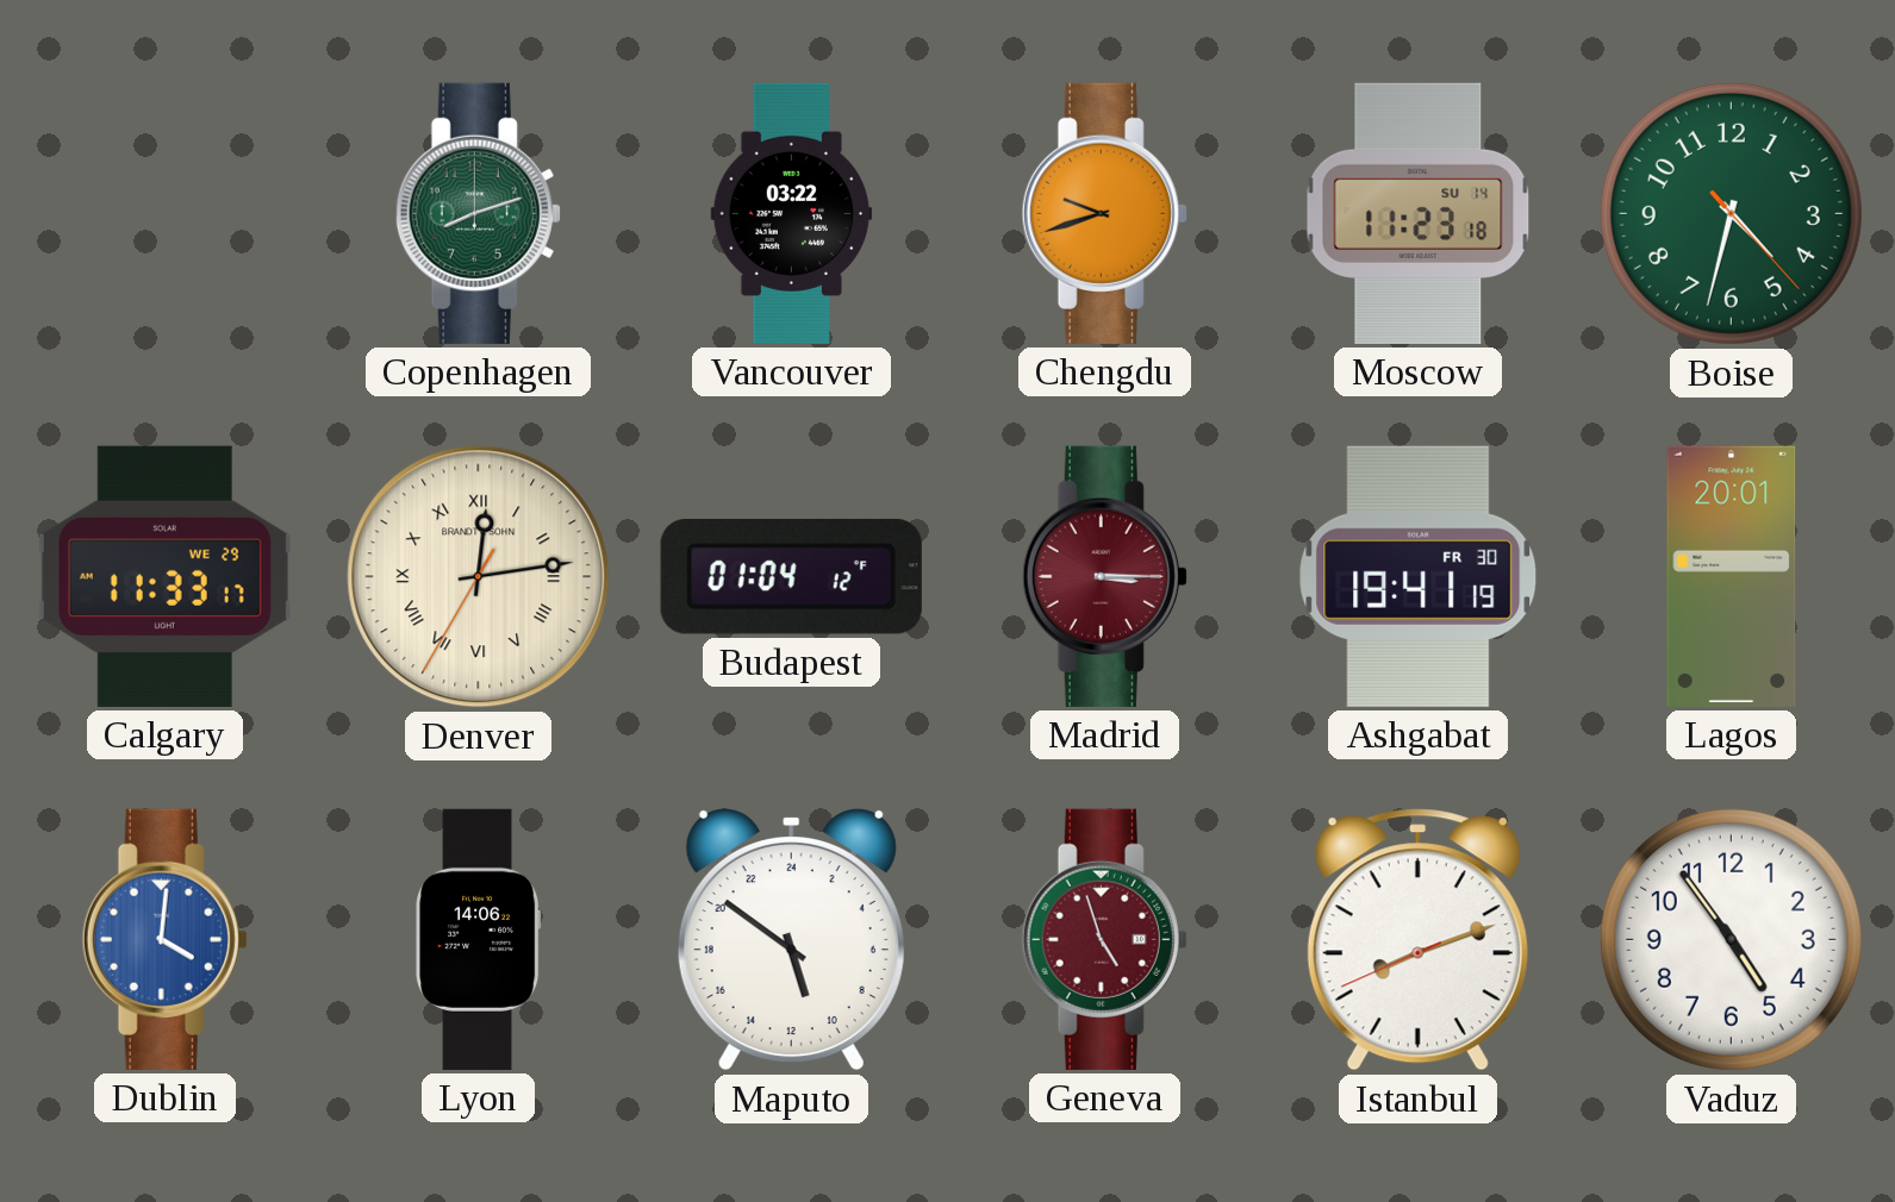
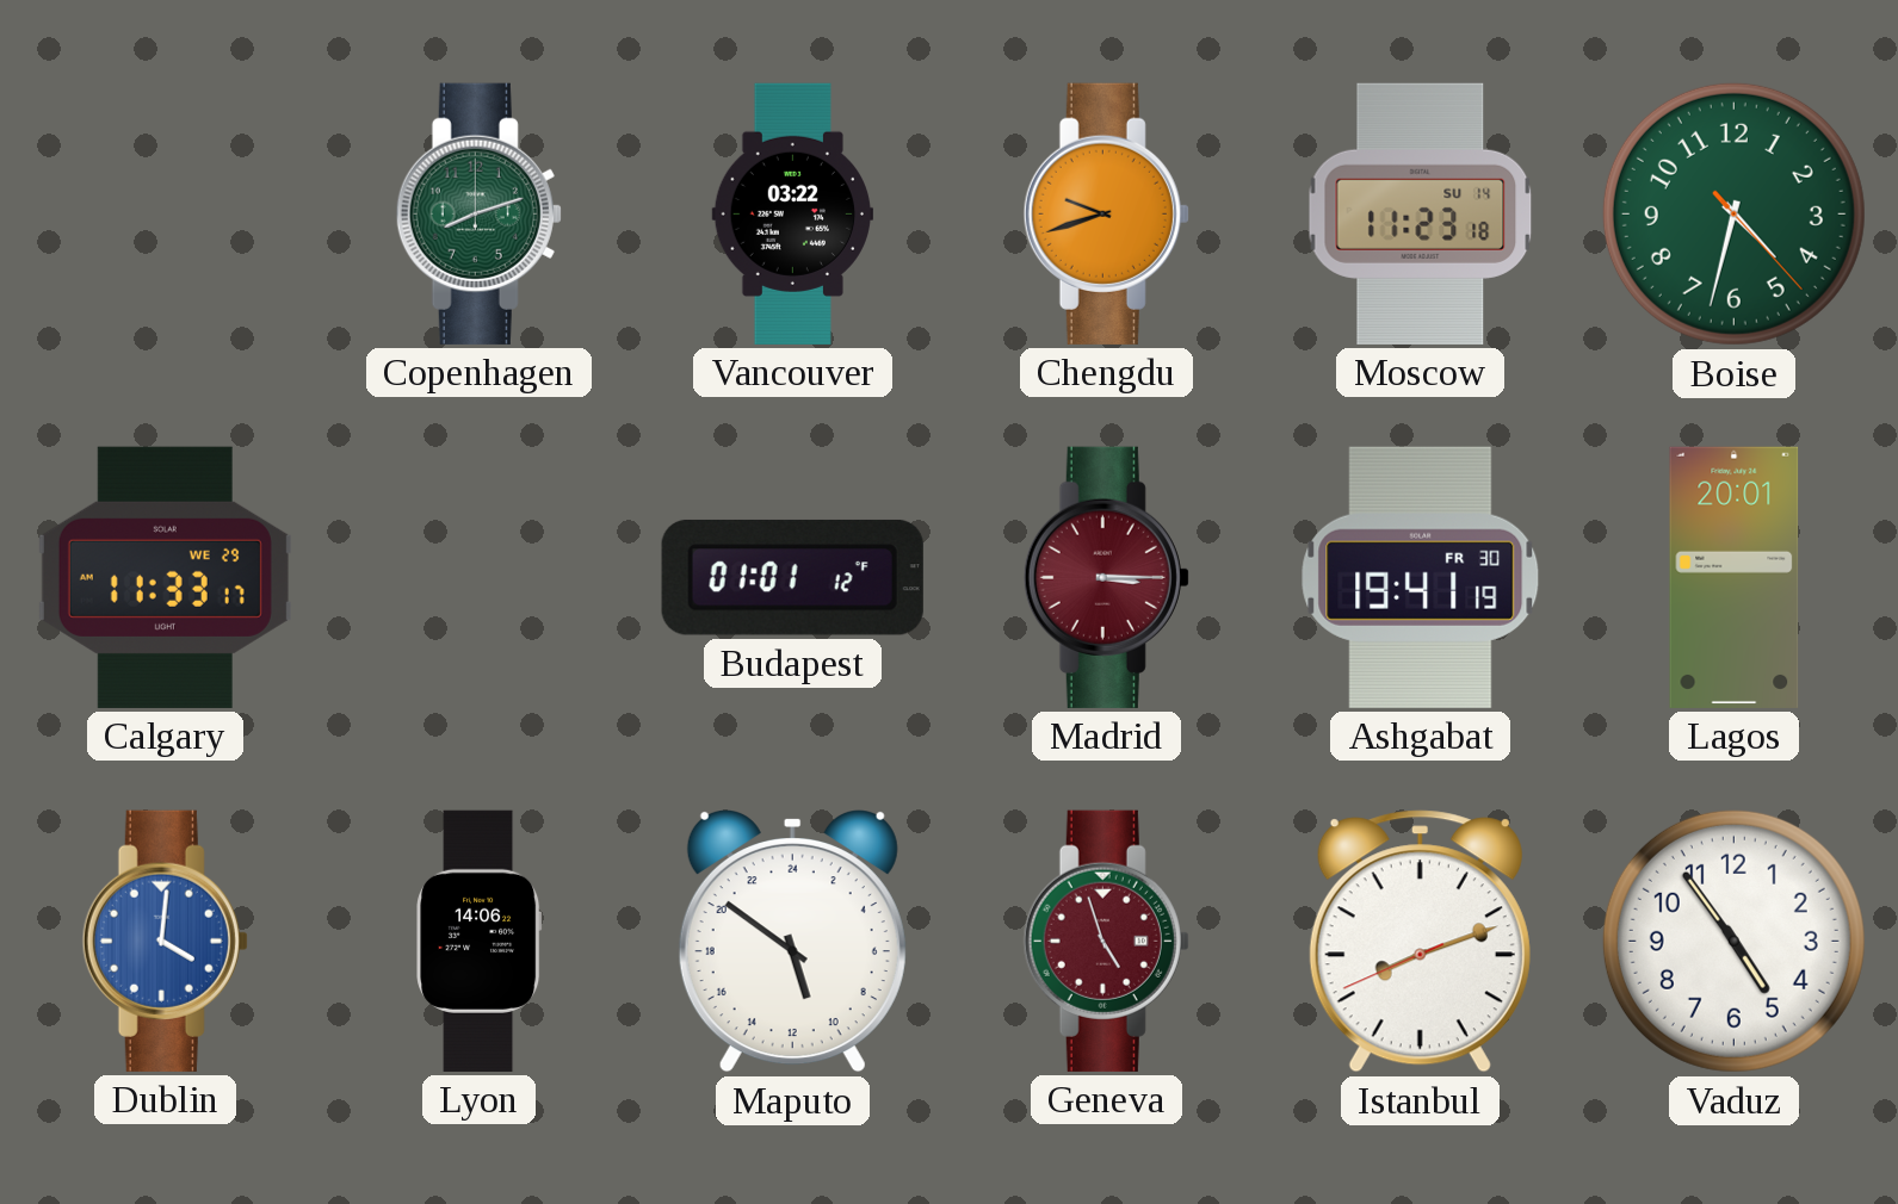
Denver: 12:13 -> none
Budapest: 01:04 -> 01:01
